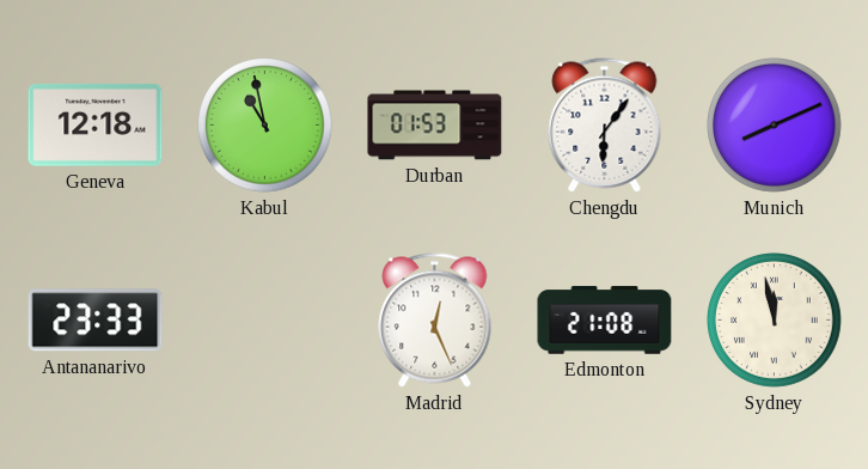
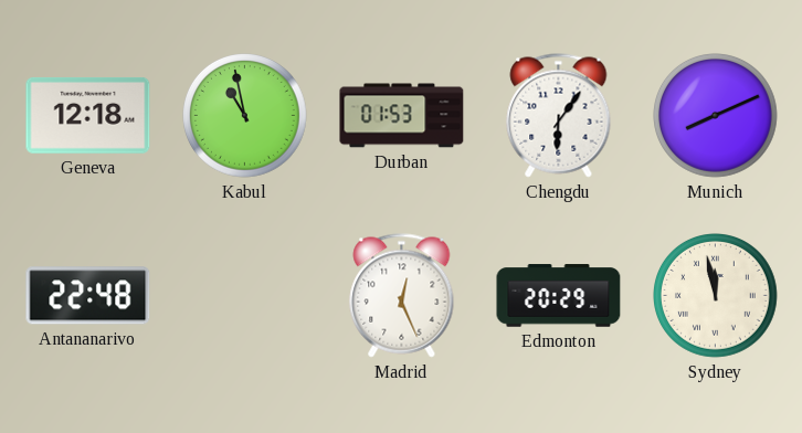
Antananarivo: 23:33 -> 22:48
Edmonton: 21:08 -> 20:29
